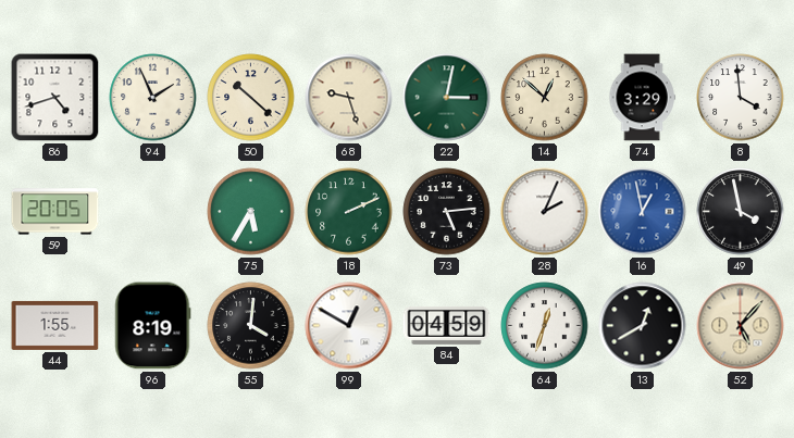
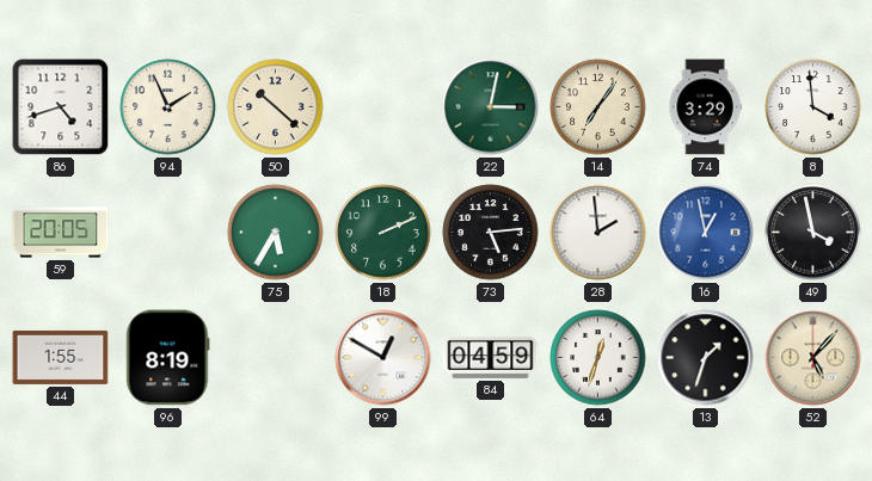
68: 9:27 -> none
14: 12:52 -> 7:06
28: 2:04 -> 1:59
55: 4:01 -> none
13: 12:40 -> 1:33
